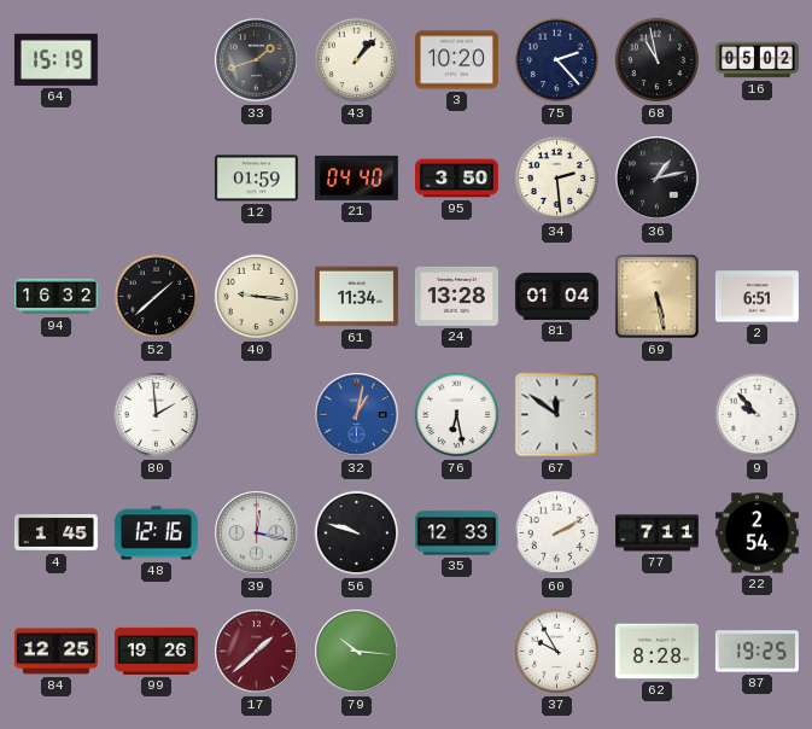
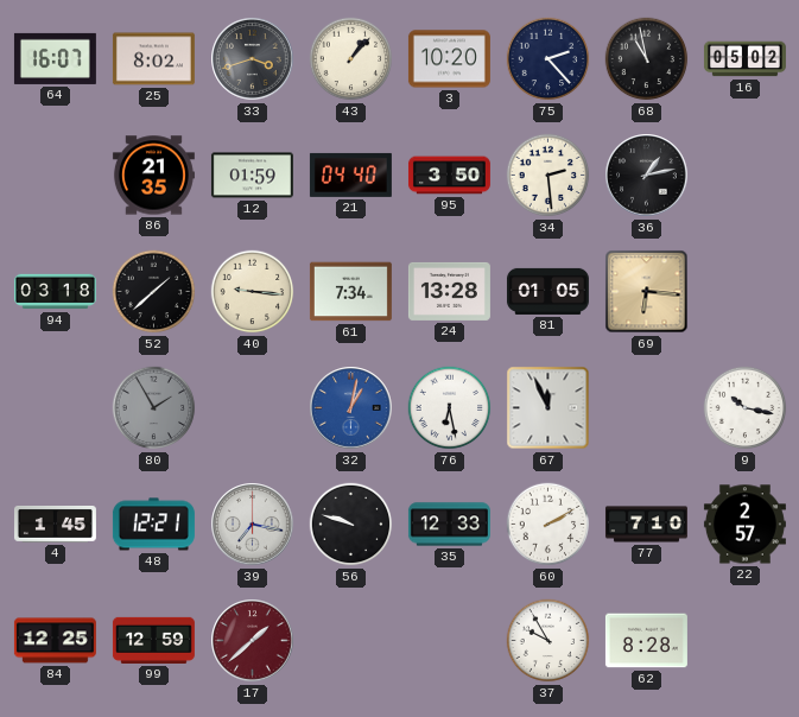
64: 15:19 -> 16:07
25: none -> 8:02
33: 1:42 -> 3:42
86: none -> 21:35
94: 16:32 -> 03:18
61: 11:34 -> 7:34
81: 01:04 -> 01:05
69: 5:28 -> 6:16
2: 6:51 -> none
80: 1:59 -> 1:55
80 dial: white -> grey
67: 11:51 -> 11:56
9: 9:53 -> 10:17
48: 12:16 -> 12:21
39: 12:17 -> 7:17
77: 7:11 -> 7:10
22: 2:54 -> 2:57
99: 19:26 -> 12:59
79: 10:16 -> none
87: 19:25 -> none
